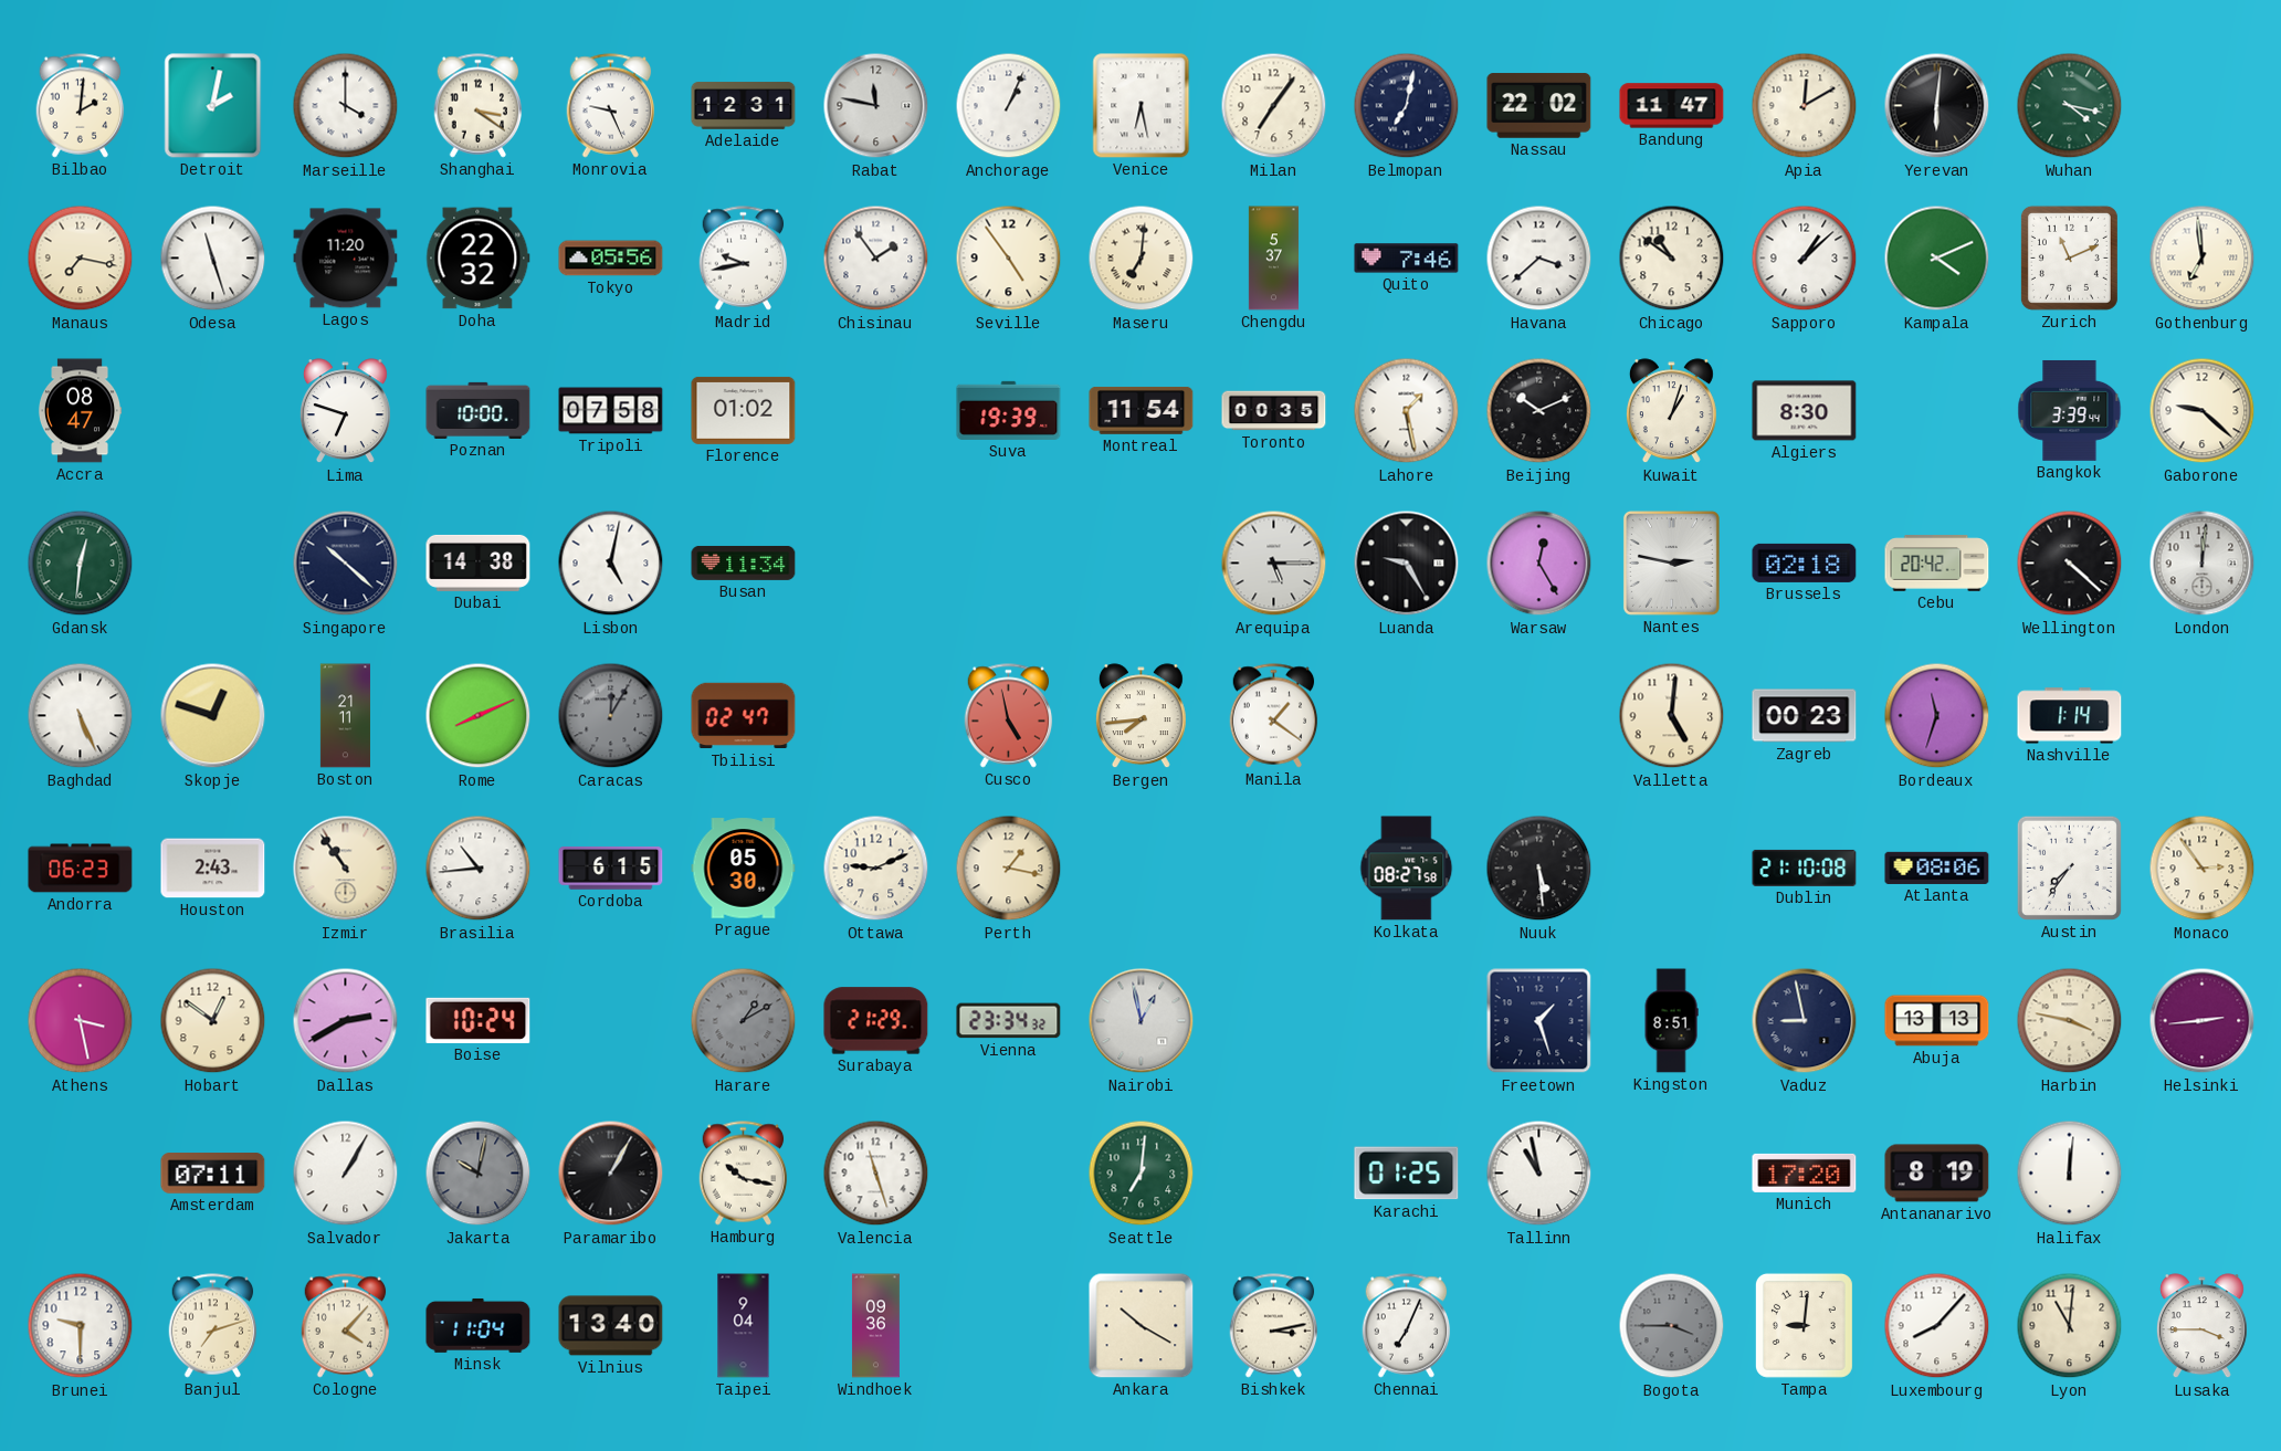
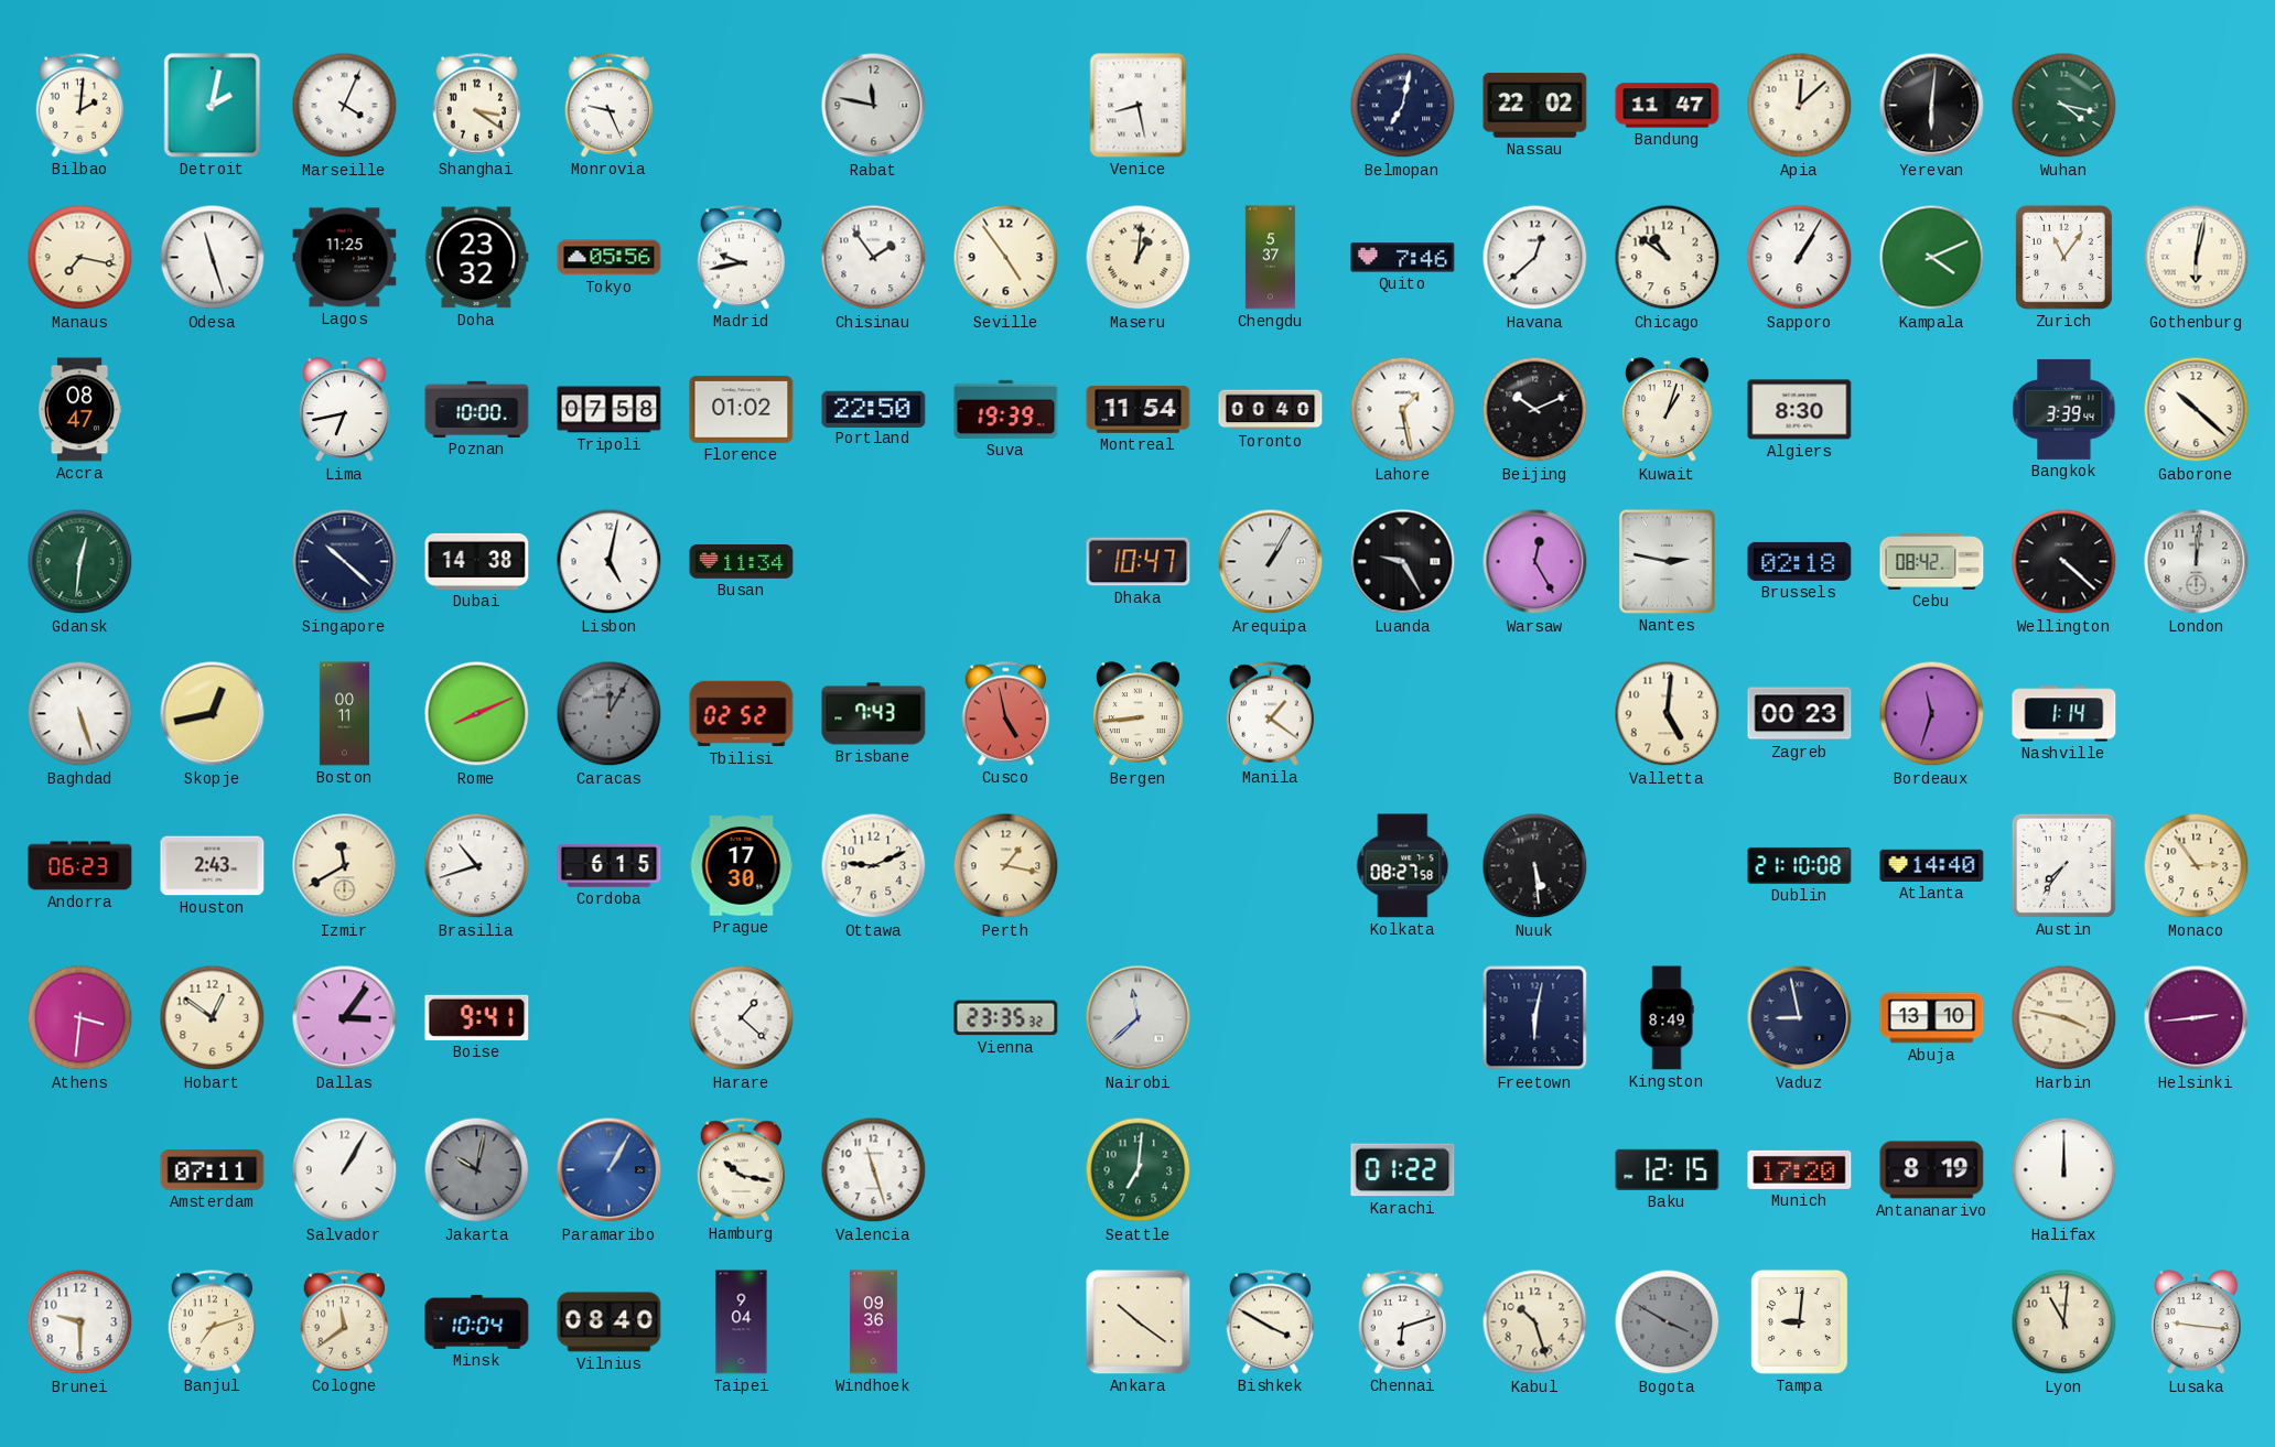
Marseille: 4:00 -> 4:04
Adelaide: 12:31 -> none
Anchorage: 1:04 -> none
Venice: 6:28 -> 8:28
Milan: 7:06 -> none
Apia: 12:10 -> 12:08
Lagos: 11:20 -> 11:25
Doha: 22:32 -> 23:32
Maseru: 7:01 -> 1:01
Havana: 3:38 -> 12:38
Sapporo: 1:08 -> 1:05
Zurich: 11:11 -> 11:06
Gothenburg: 6:59 -> 6:02
Lima: 6:48 -> 6:43
Portland: none -> 22:50
Toronto: 00:35 -> 00:40
Gaborone: 9:22 -> 10:22
Dhaka: none -> 10:47
Arequipa: 5:15 -> 1:05
Cebu: 20:42 -> 08:42
Baghdad: 5:26 -> 5:27
Skopje: 12:48 -> 12:43
Boston: 21:11 -> 00:11
Tbilisi: 02:47 -> 02:52
Brisbane: none -> 7:43
Bergen: 7:44 -> 8:44
Izmir: 10:54 -> 11:40
Brasilia: 10:44 -> 10:42
Prague: 05:30 -> 17:30
Atlanta: 08:06 -> 14:40
Athens: 3:28 -> 3:31
Dallas: 2:40 -> 3:06
Boise: 10:24 -> 9:41
Harare: 1:10 -> 1:22
Harare dial: grey -> white
Surabaya: 21:29 -> none
Vienna: 23:34 -> 23:35
Nairobi: 12:58 -> 11:38
Freetown: 1:27 -> 6:02
Kingston: 8:51 -> 8:49
Abuja: 13:13 -> 13:10
Paramaribo dial: black -> blue
Karachi: 01:25 -> 01:22
Tallinn: 10:58 -> none
Baku: none -> 12:15
Halifax: 12:01 -> 12:00
Cologne: 4:07 -> 11:39
Minsk: 11:04 -> 10:04
Vilnius: 13:40 -> 08:40
Ankara: 10:20 -> 10:21
Bishkek: 3:13 -> 3:50
Chennai: 7:04 -> 6:12
Kabul: none -> 10:27
Bogota: 3:45 -> 3:50
Luxembourg: 8:07 -> none
Lusaka: 3:45 -> 9:16
